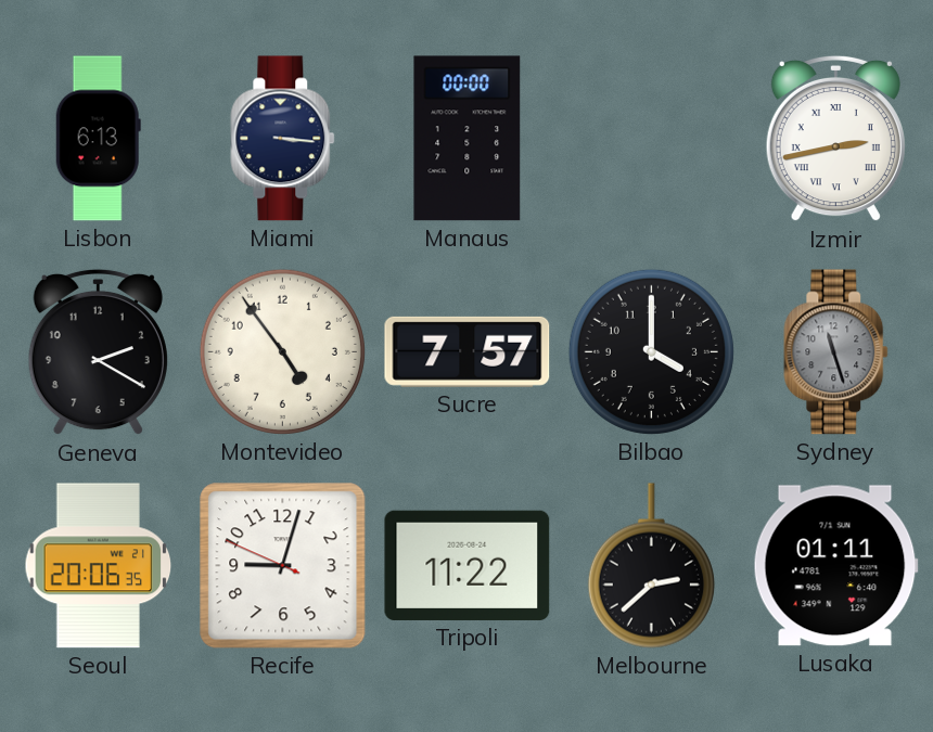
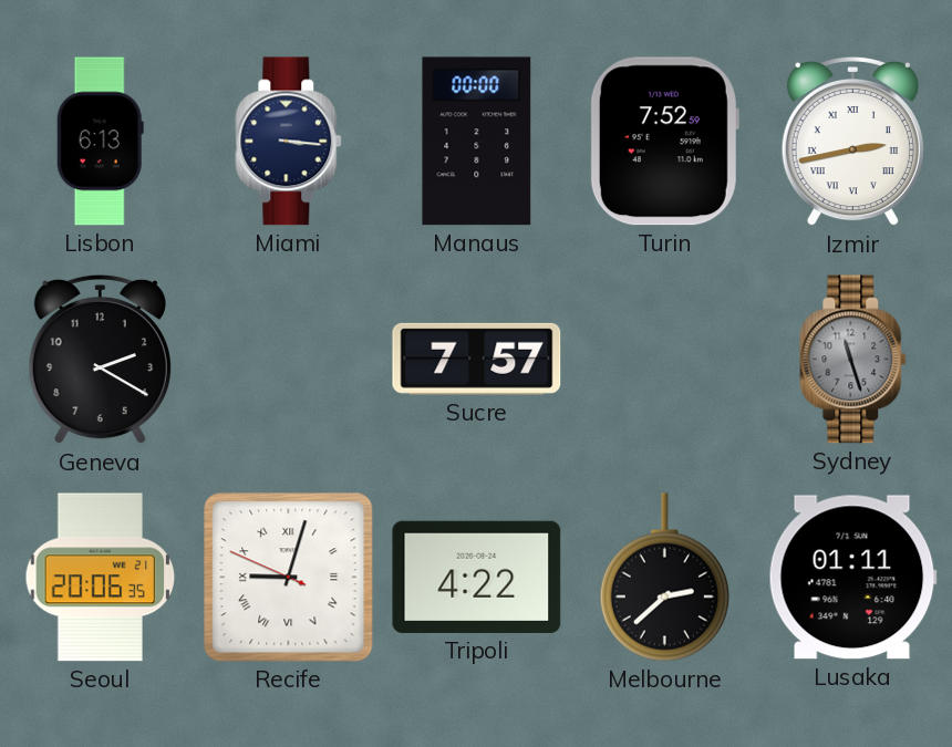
Turin: none -> 7:52
Montevideo: 4:53 -> none
Bilbao: 4:00 -> none
Recife numerals: Arabic -> Roman
Tripoli: 11:22 -> 4:22
